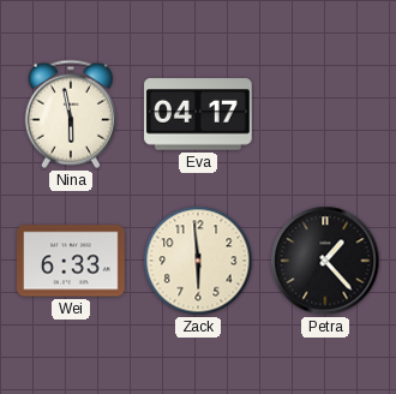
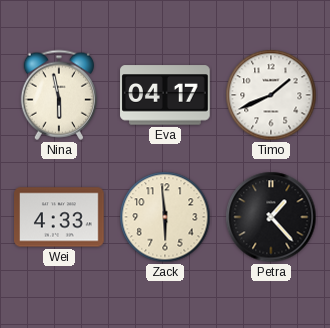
Timo: none -> 1:41
Wei: 6:33 -> 4:33
